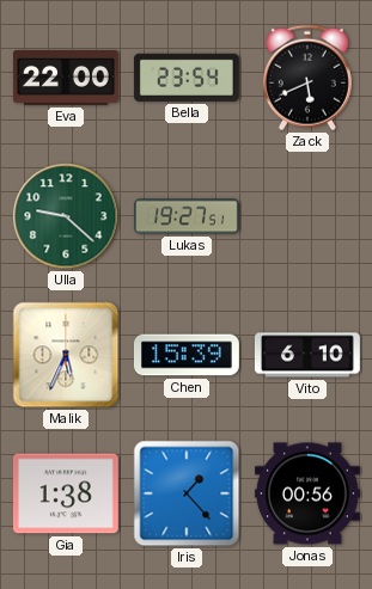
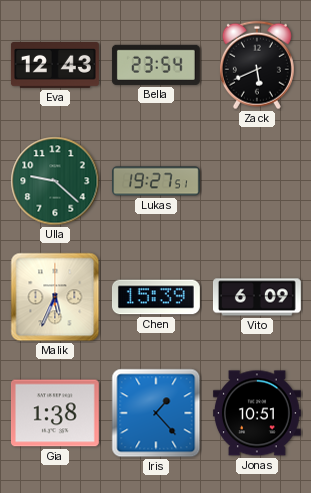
Eva: 22:00 -> 12:43
Vito: 6:10 -> 6:09
Jonas: 00:56 -> 10:51
